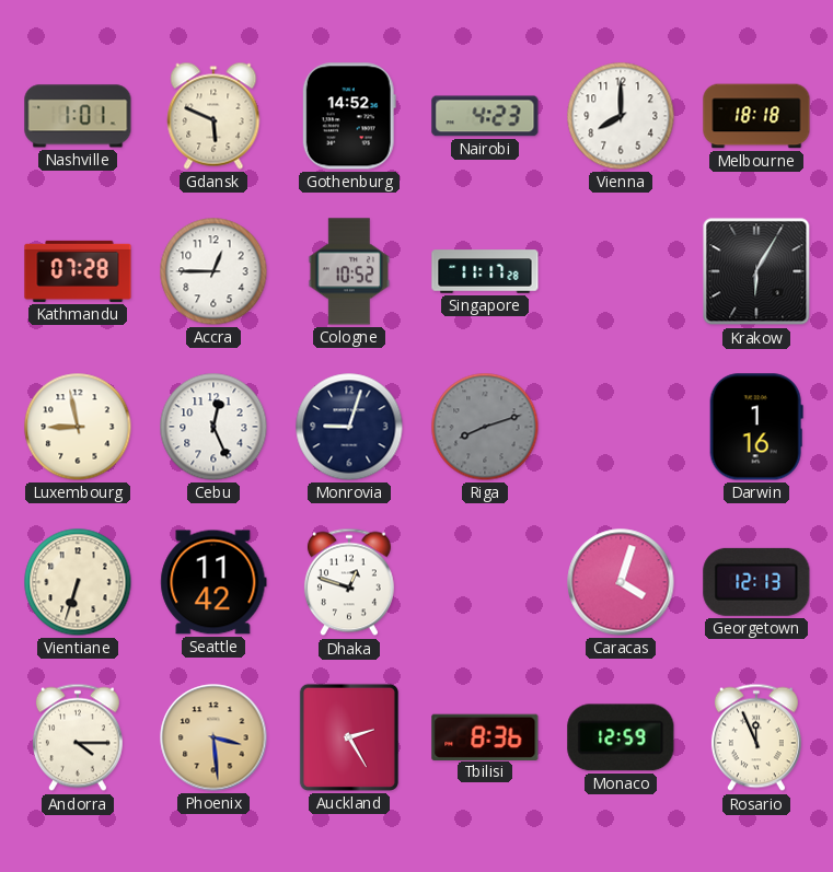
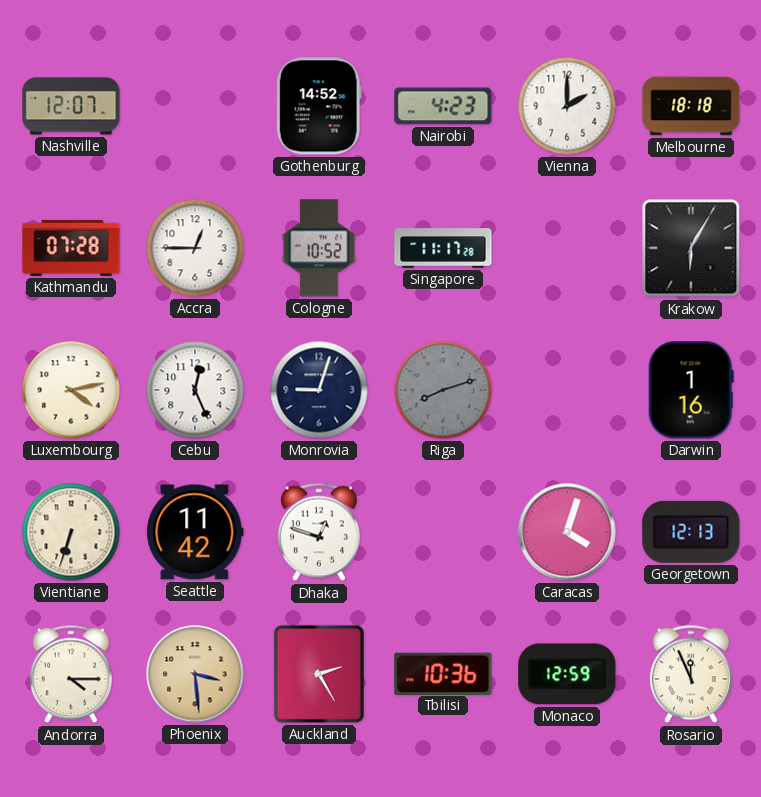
Nashville: 1:01 -> 12:07
Gdansk: 5:49 -> none
Vienna: 8:00 -> 2:00
Luxembourg: 8:58 -> 4:13
Tbilisi: 8:36 -> 10:36
